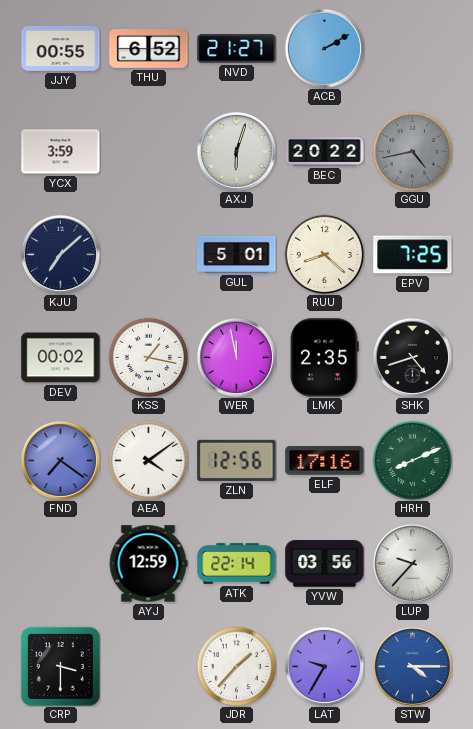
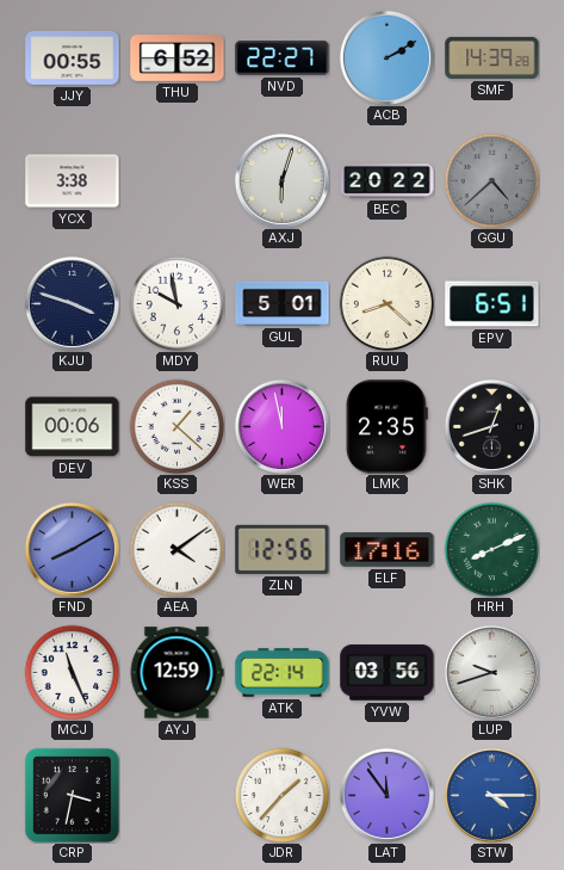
NVD: 21:27 -> 22:27
SMF: none -> 14:39
YCX: 3:59 -> 3:38
GGU: 4:43 -> 4:38
KJU: 7:08 -> 3:48
MDY: none -> 9:58
EPV: 7:25 -> 6:51
DEV: 00:02 -> 00:06
KSS: 1:17 -> 1:22
SHK: 4:42 -> 12:42
FND: 7:21 -> 8:10
MCJ: none -> 11:26
LUP: 9:37 -> 9:42
CRP: 3:30 -> 3:32
LAT: 9:35 -> 11:54
